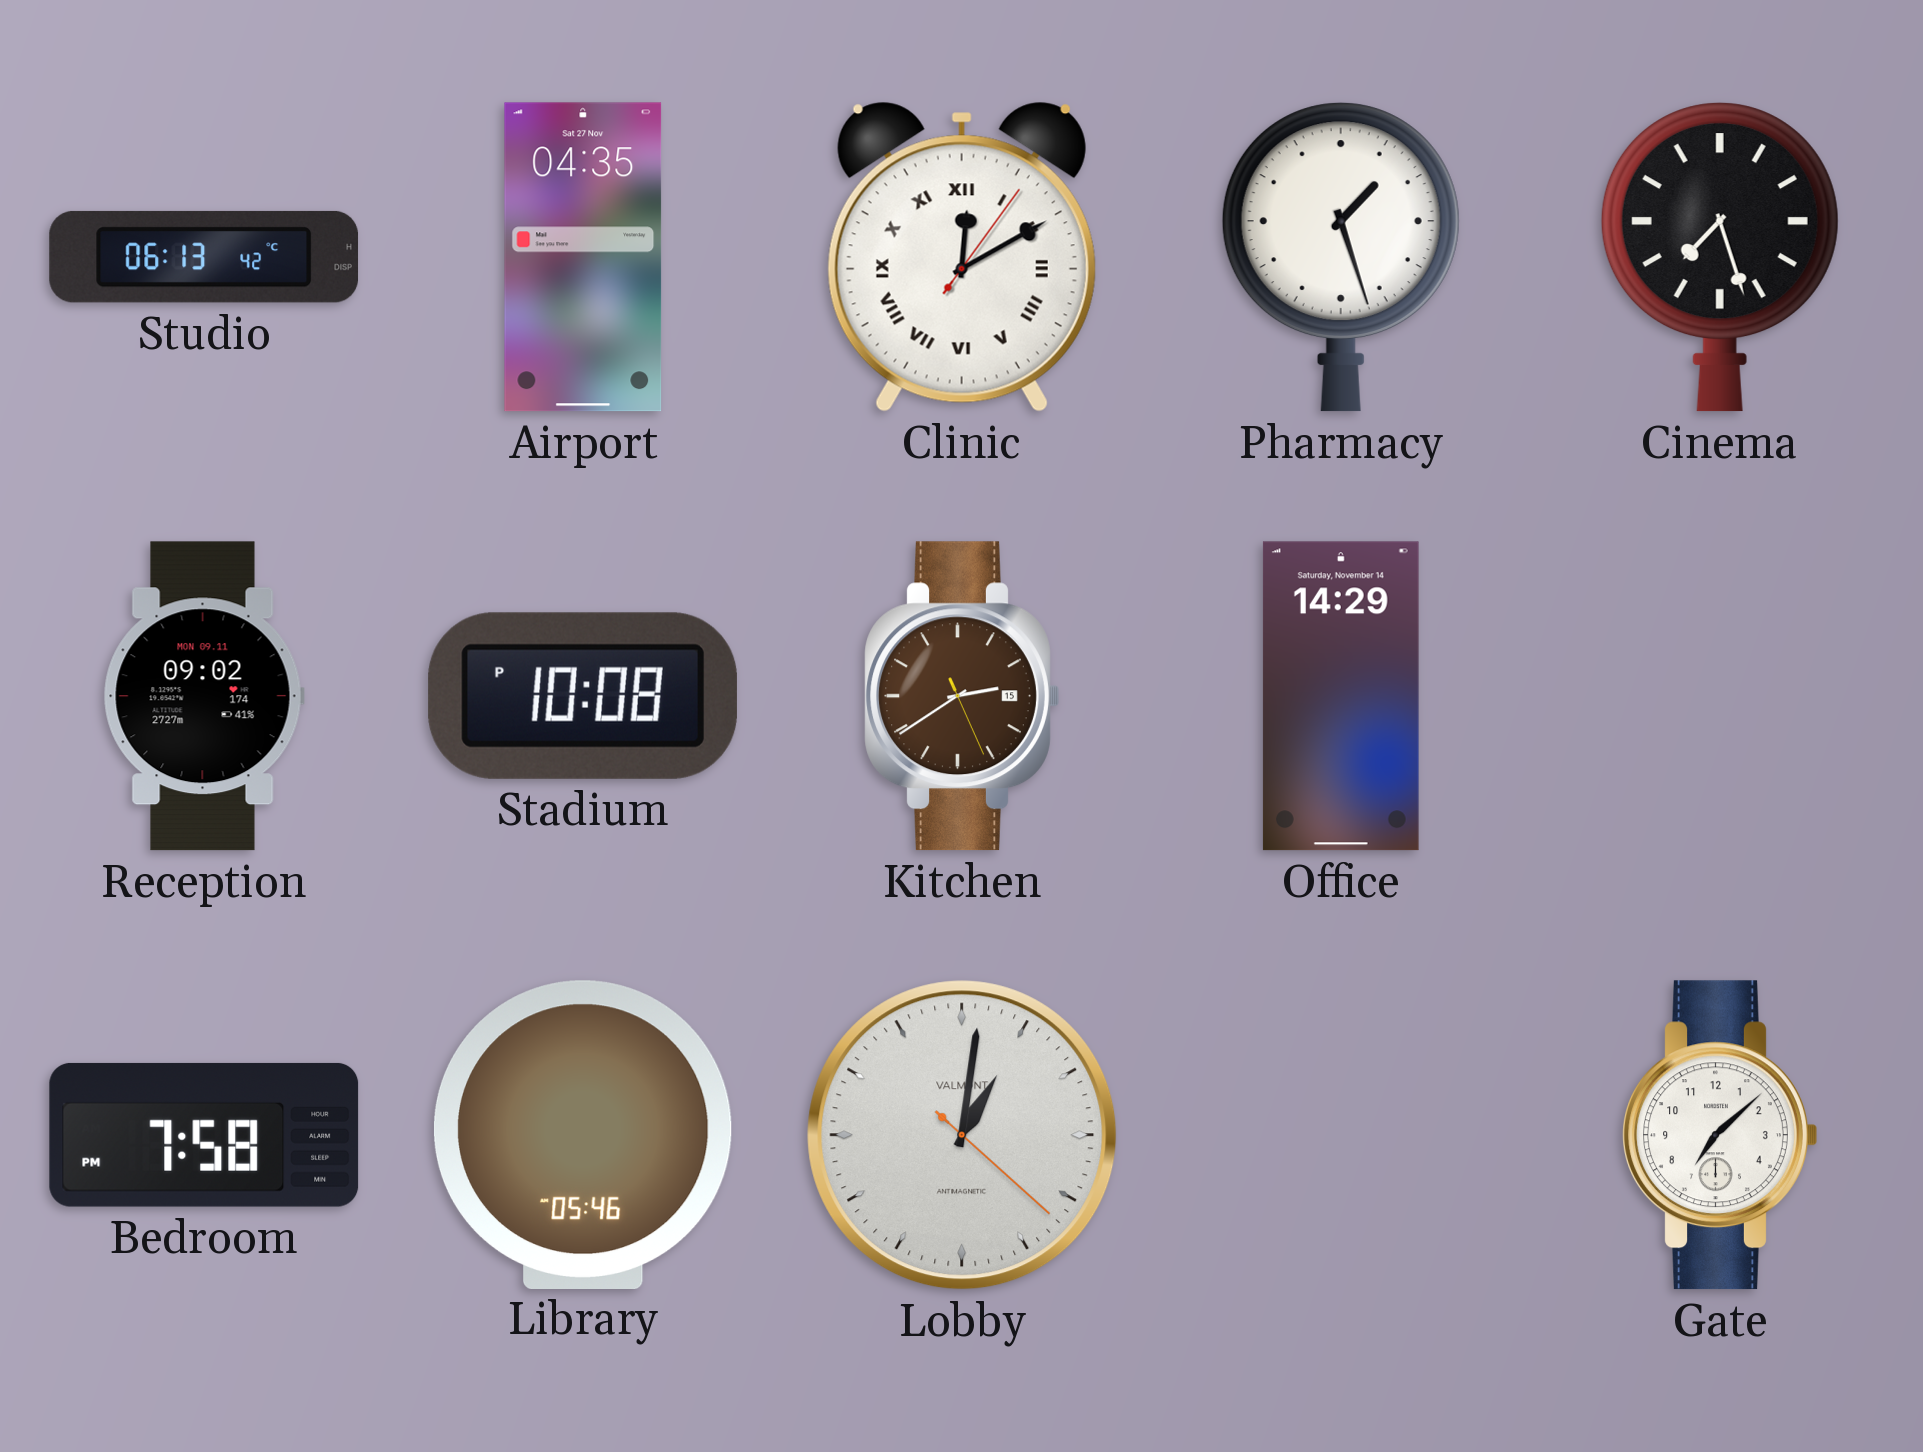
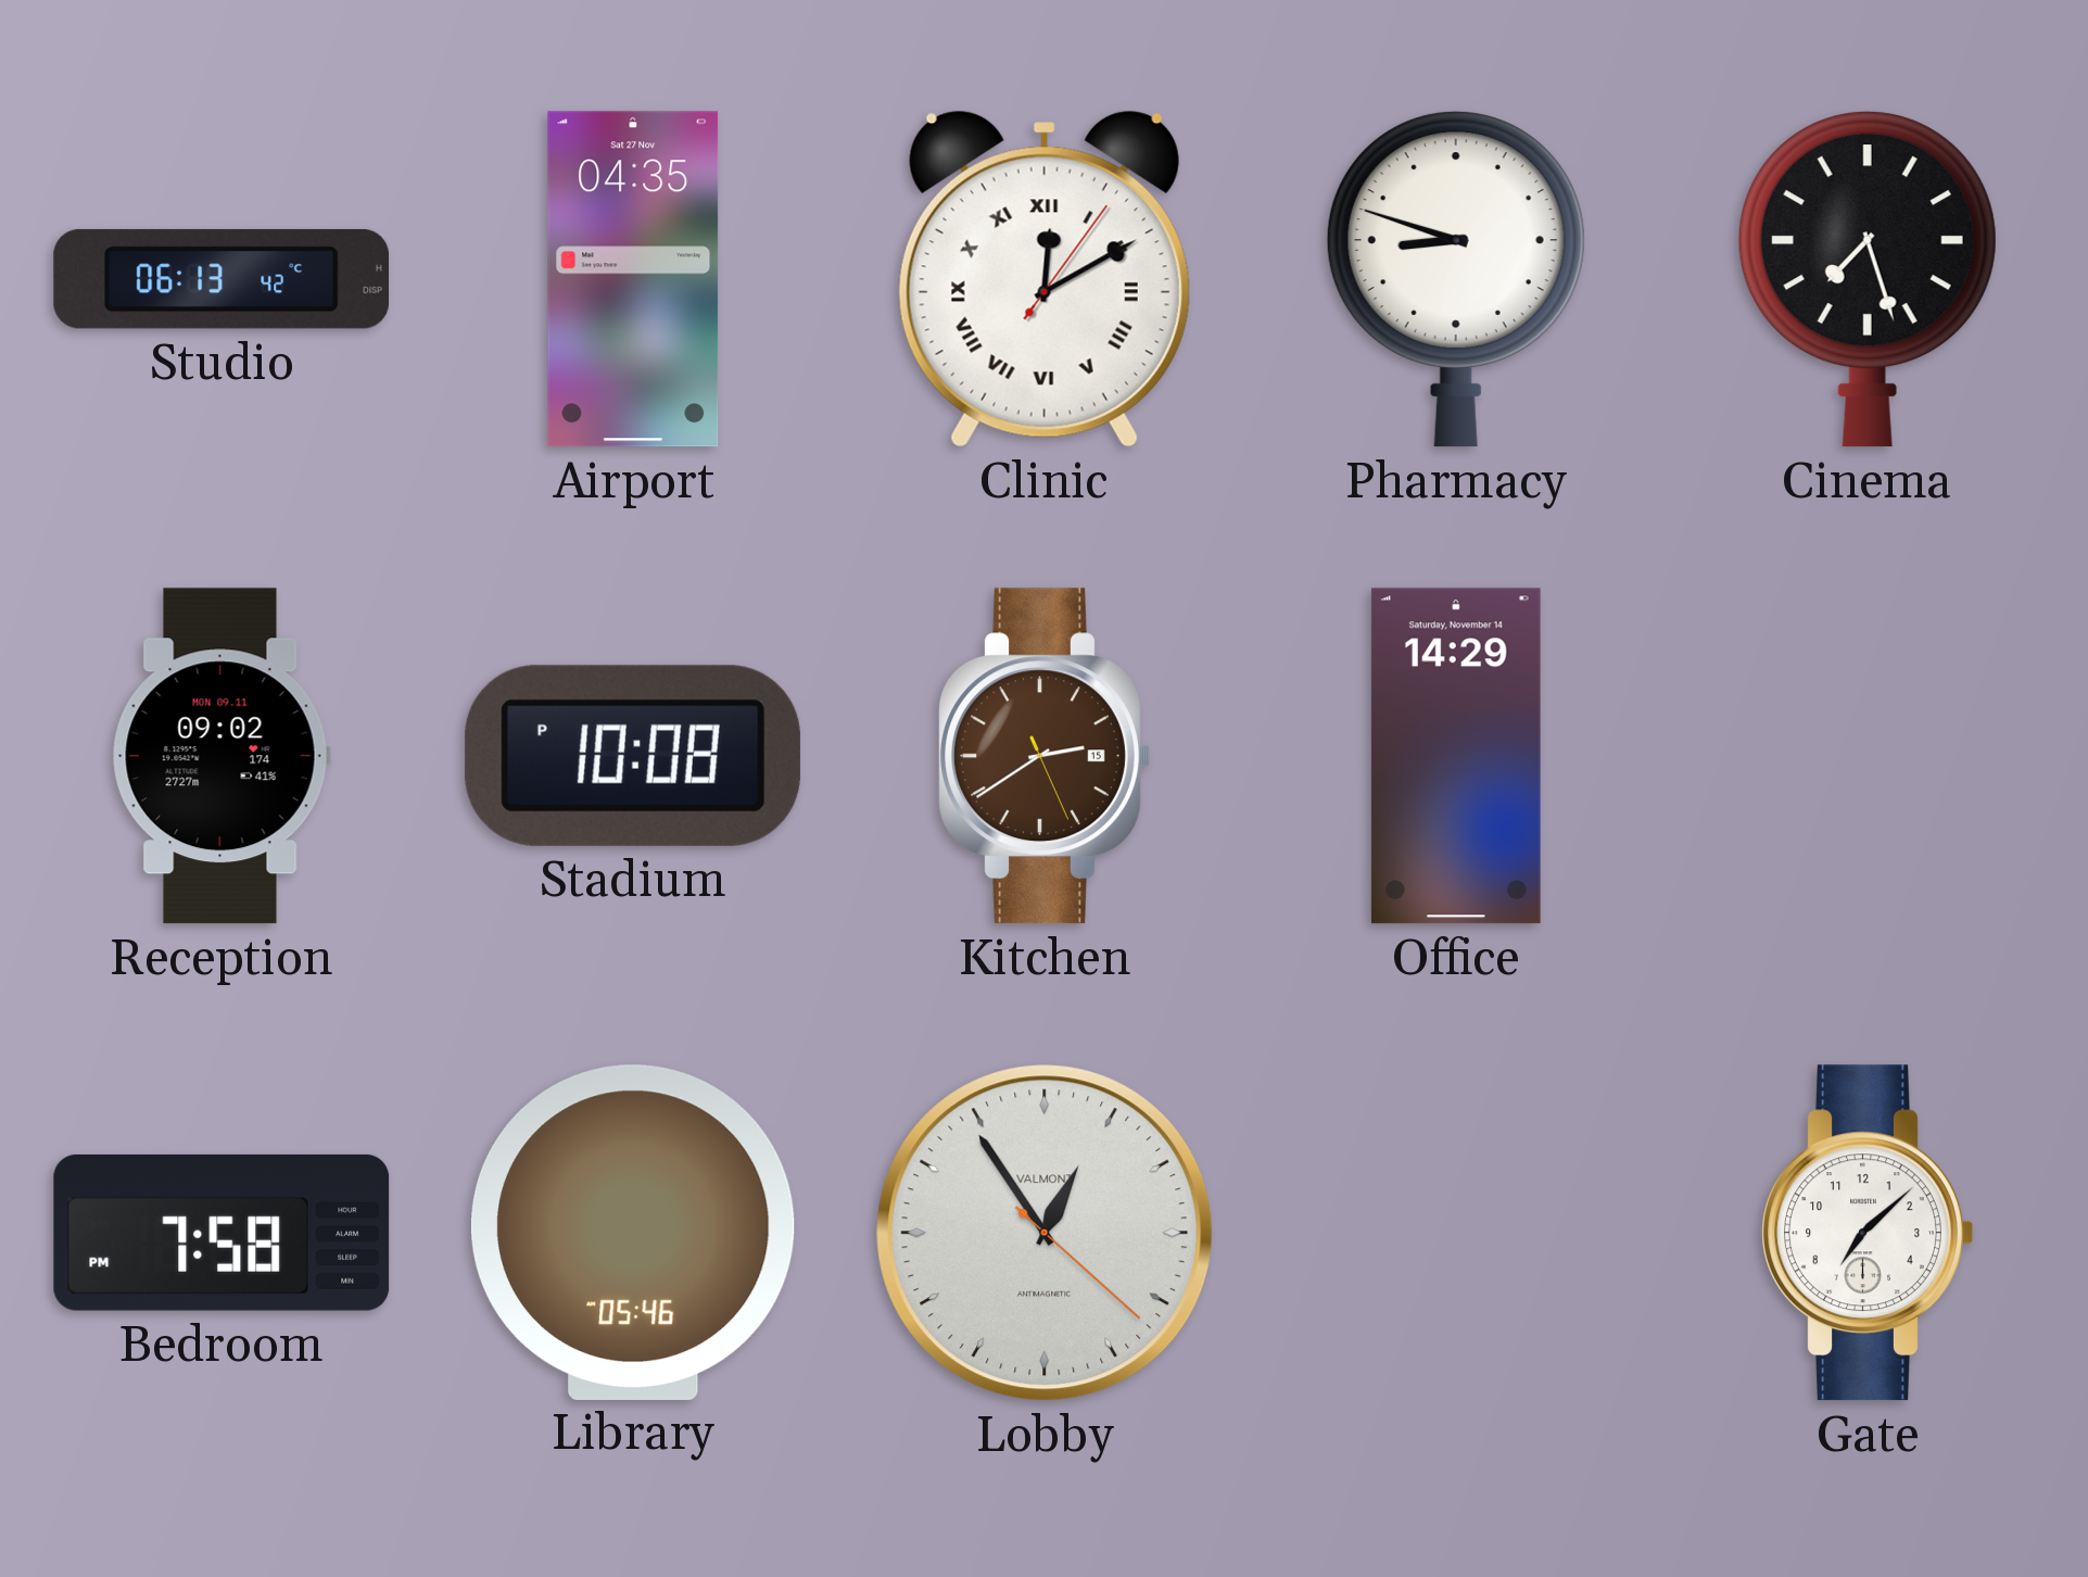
Pharmacy: 1:27 -> 8:48
Lobby: 1:01 -> 12:54
